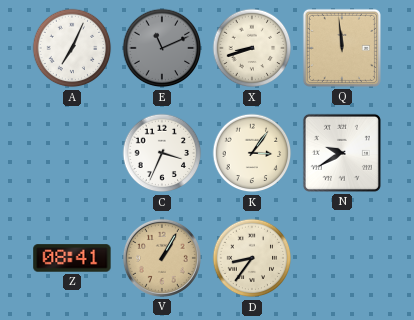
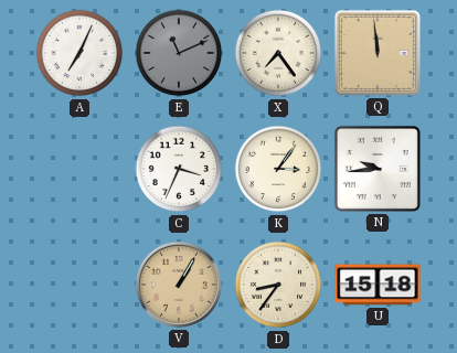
X: 8:42 -> 7:24
N: 9:40 -> 9:44
Z: 08:41 -> none
U: none -> 15:18
